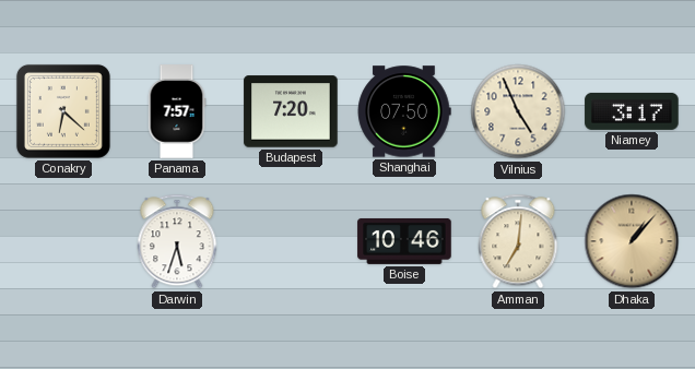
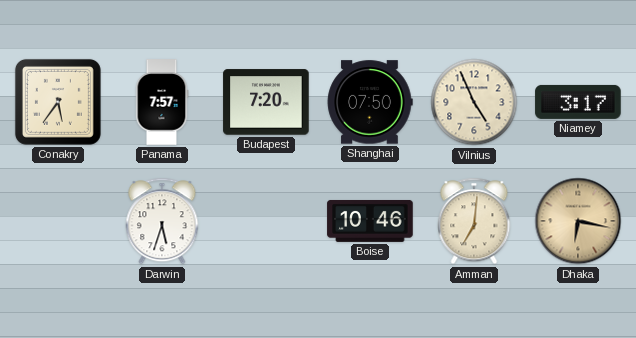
Conakry: 6:22 -> 5:36
Dhaka: 1:07 -> 6:17
